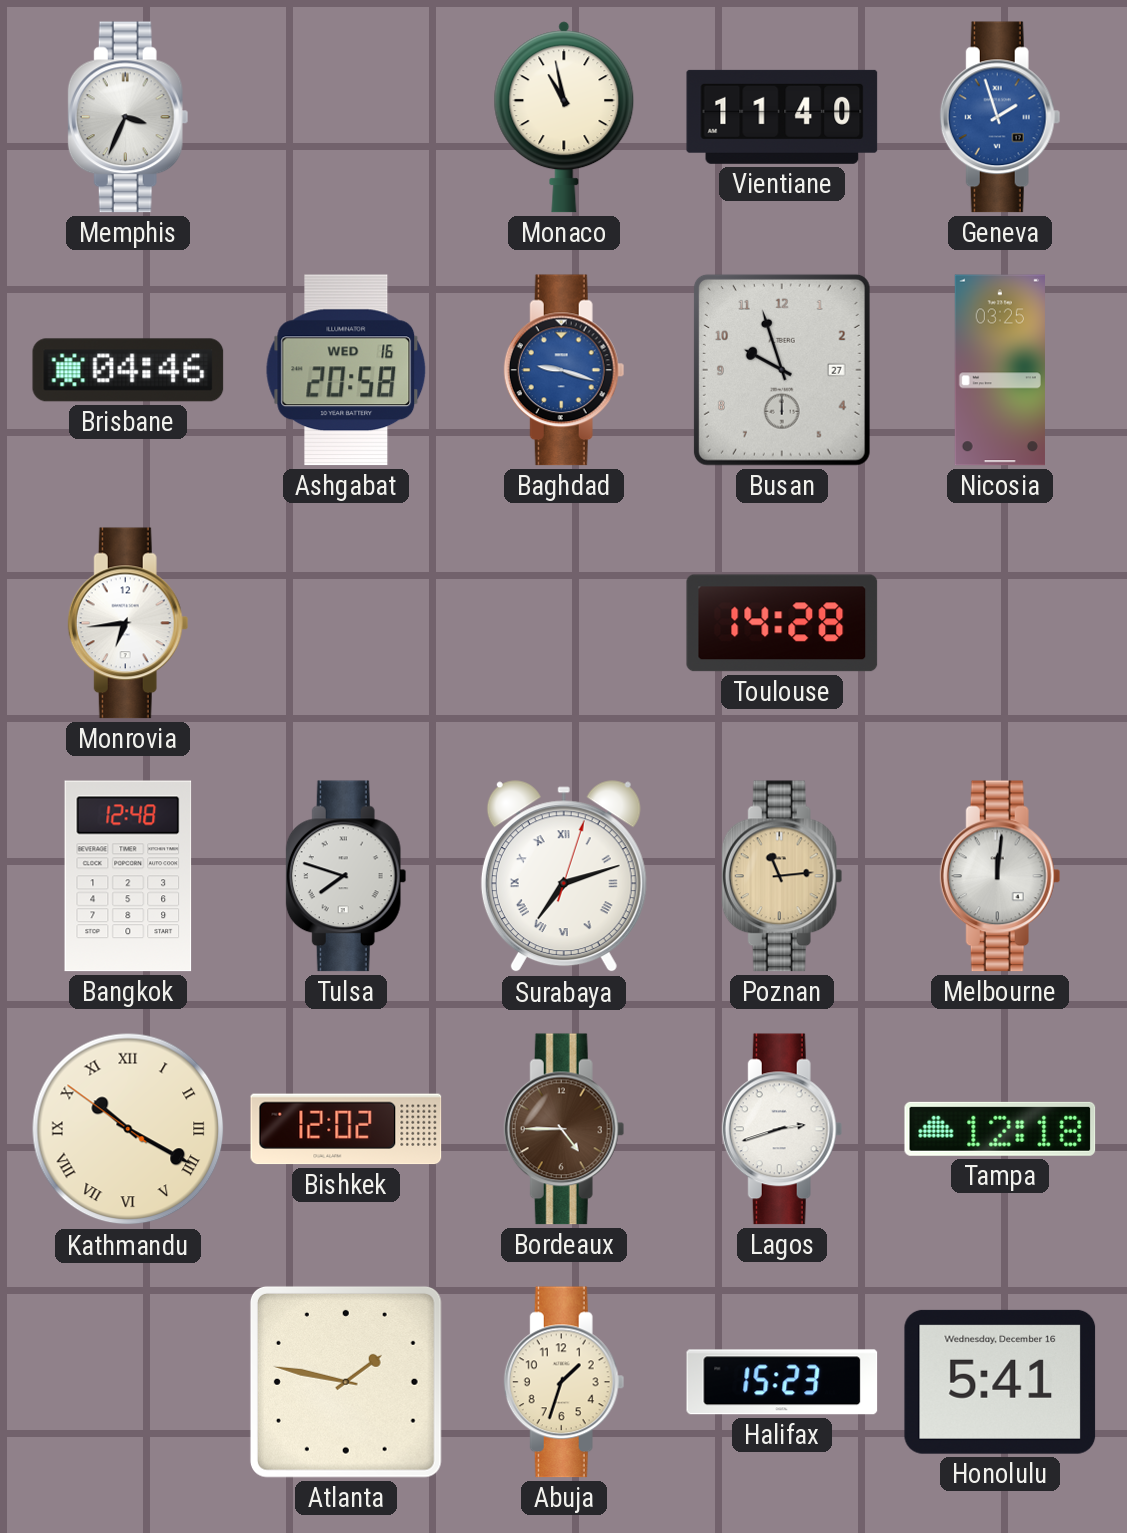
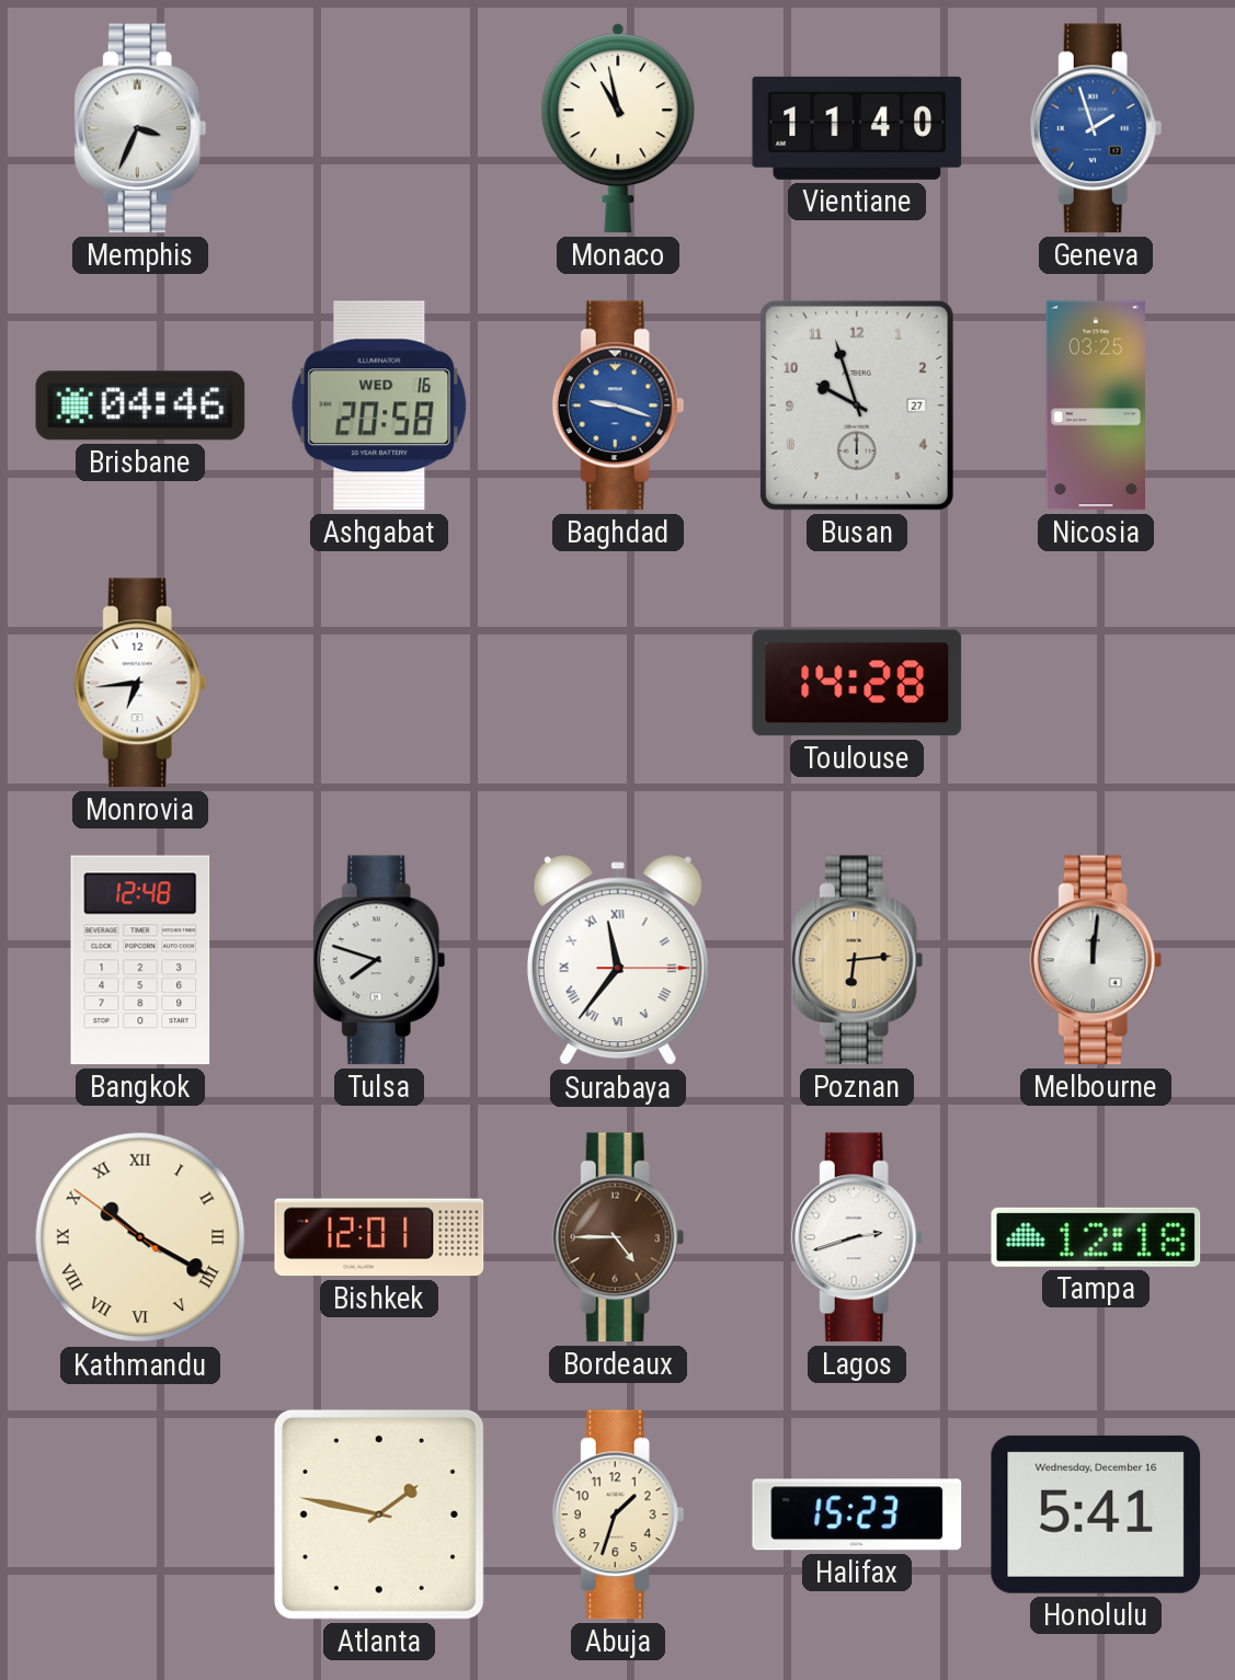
Surabaya: 7:12 -> 11:36
Poznan: 11:14 -> 6:14
Bishkek: 12:02 -> 12:01
